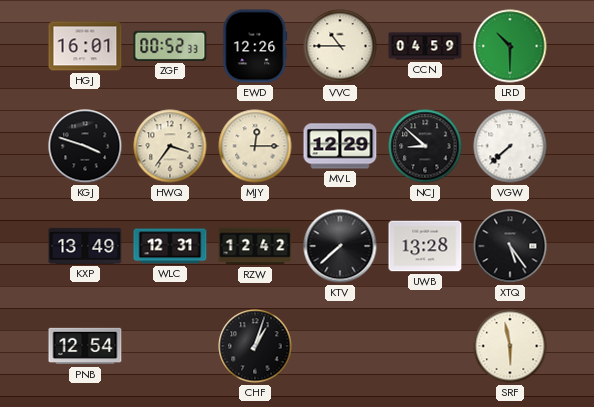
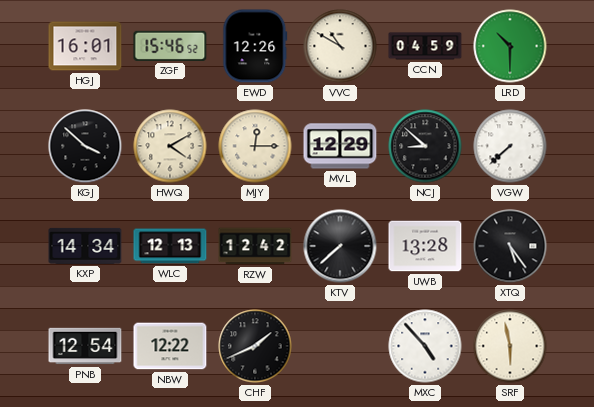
ZGF: 00:52 -> 15:46
VVC: 10:45 -> 10:50
KGJ: 3:48 -> 3:52
HWQ: 3:36 -> 4:10
KXP: 13:49 -> 14:34
WLC: 12:31 -> 12:13
NBW: none -> 12:22
CHF: 1:03 -> 1:41
MXC: none -> 4:53
